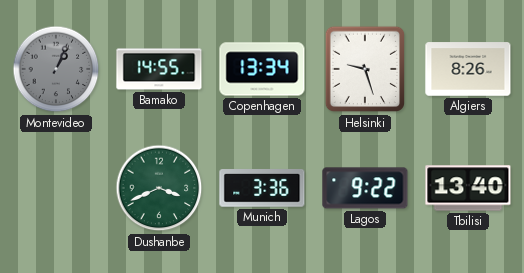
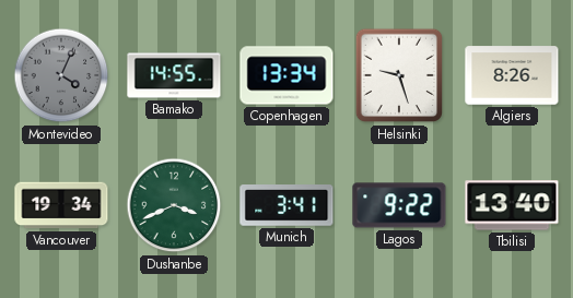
Montevideo: 1:04 -> 4:04
Vancouver: none -> 19:34
Munich: 3:36 -> 3:41
